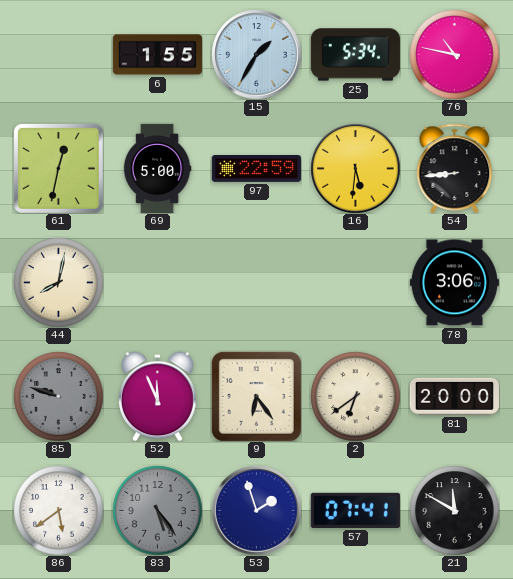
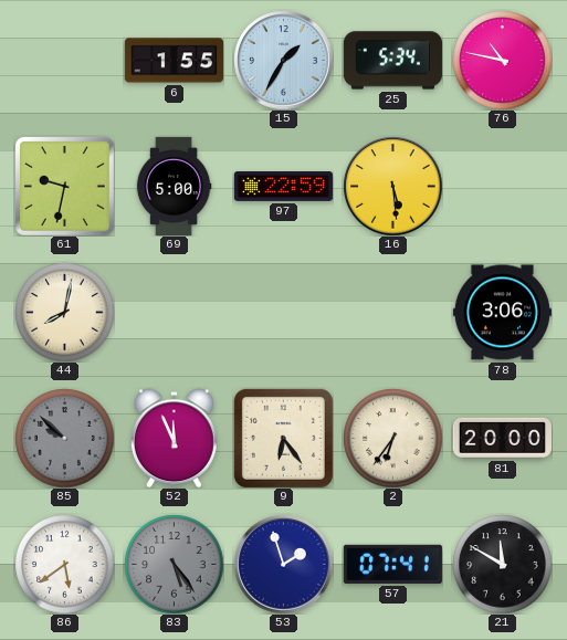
61: 12:32 -> 9:32
16: 5:31 -> 5:29
54: 8:44 -> none
85: 9:48 -> 9:52
2: 6:39 -> 6:36
